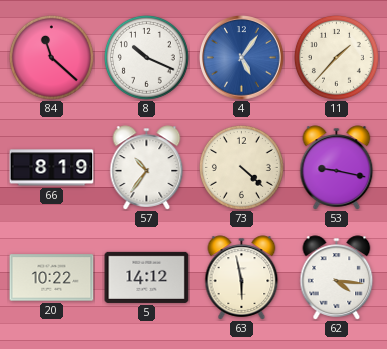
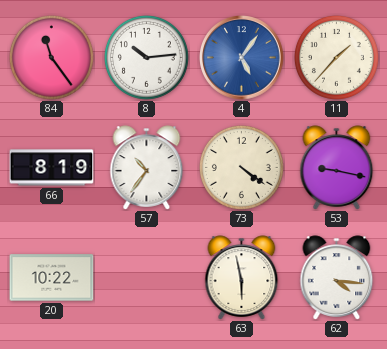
84: 11:22 -> 11:24
8: 10:19 -> 10:14
73: 4:22 -> 4:21
5: 14:12 -> none
